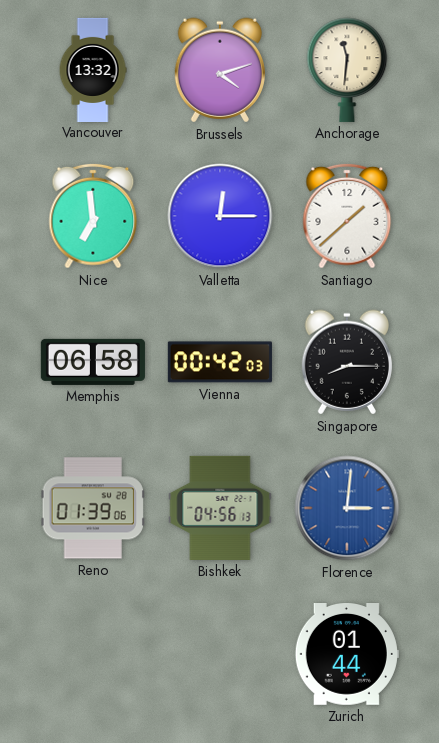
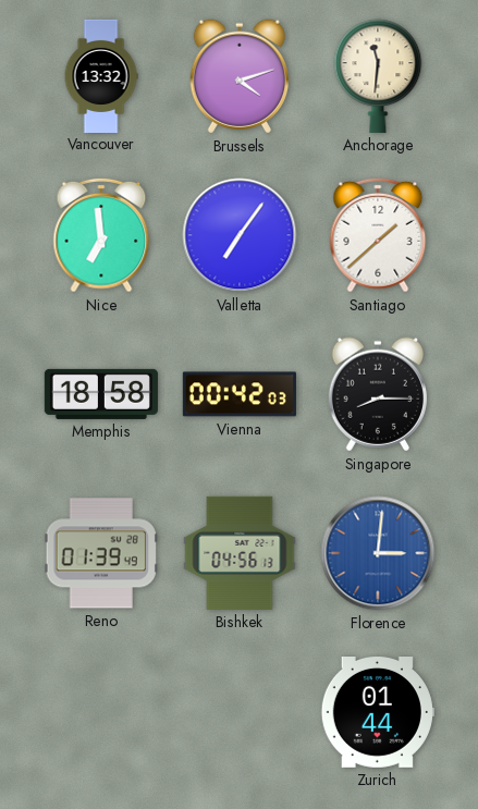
Valletta: 12:15 -> 7:06
Memphis: 06:58 -> 18:58
Reno: 01:39:06 -> 01:39:49
